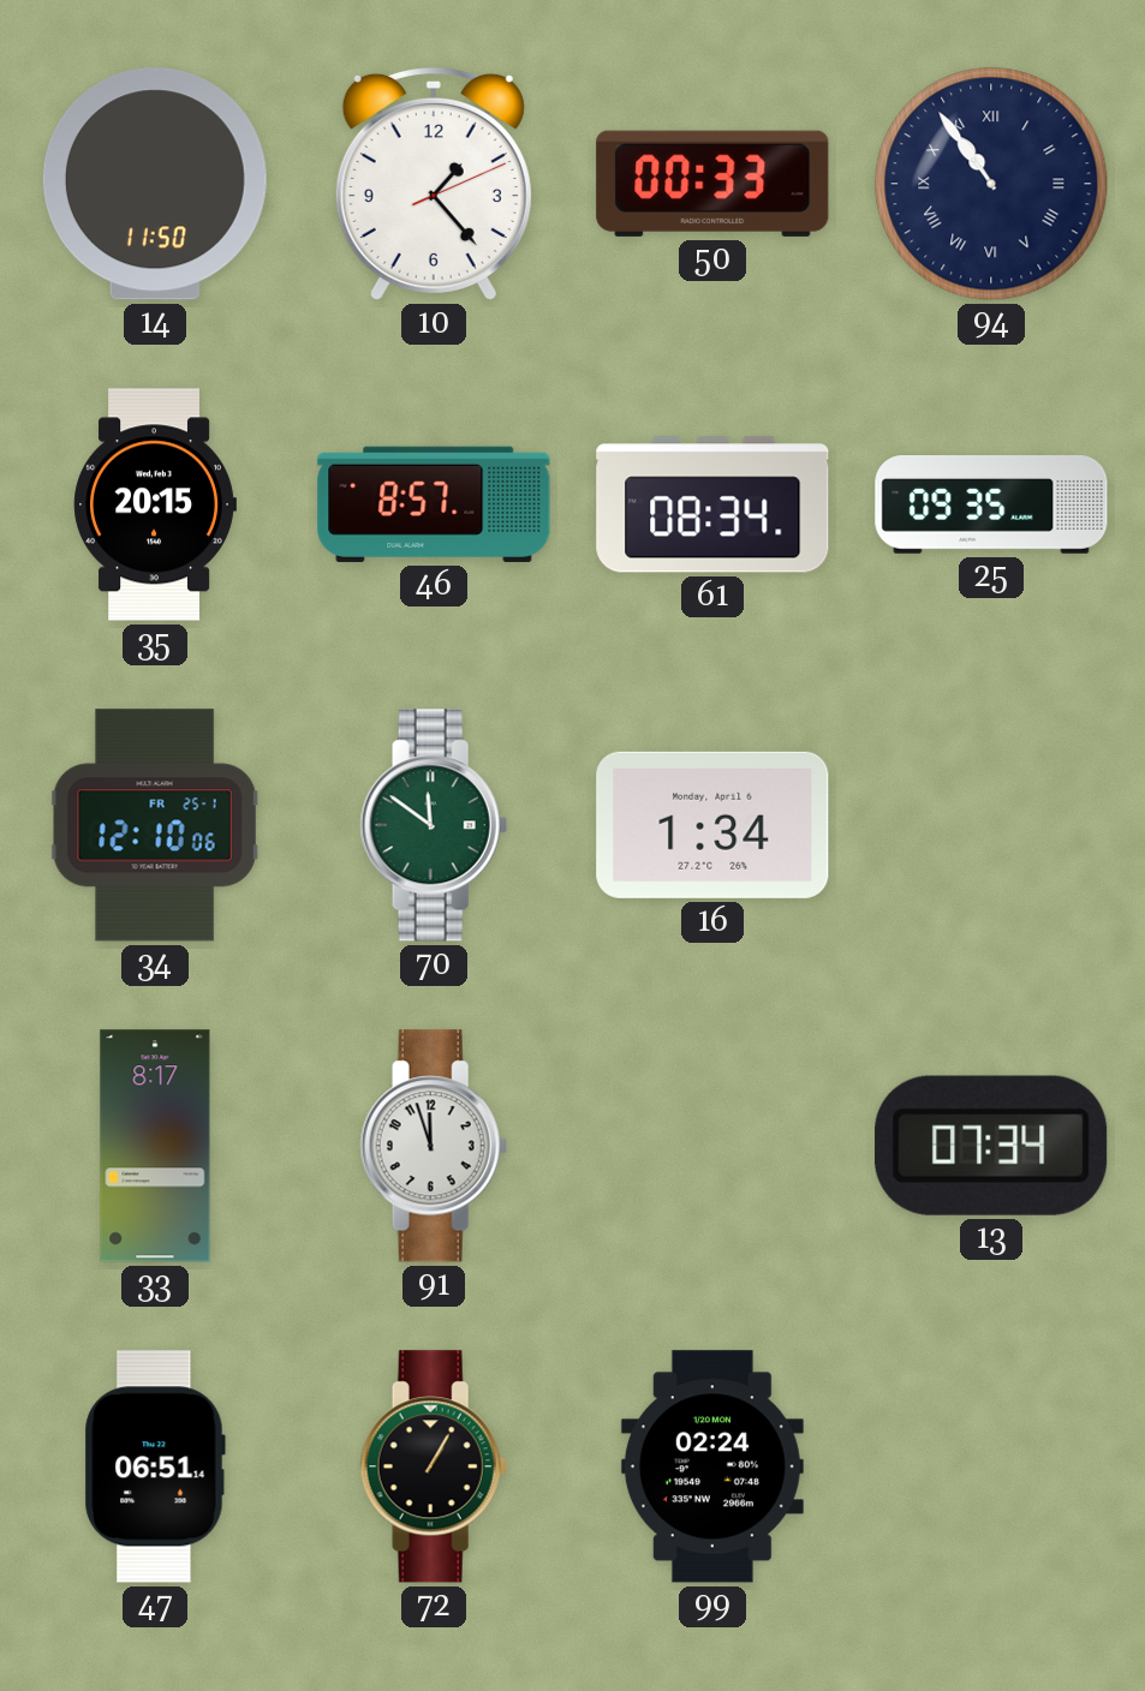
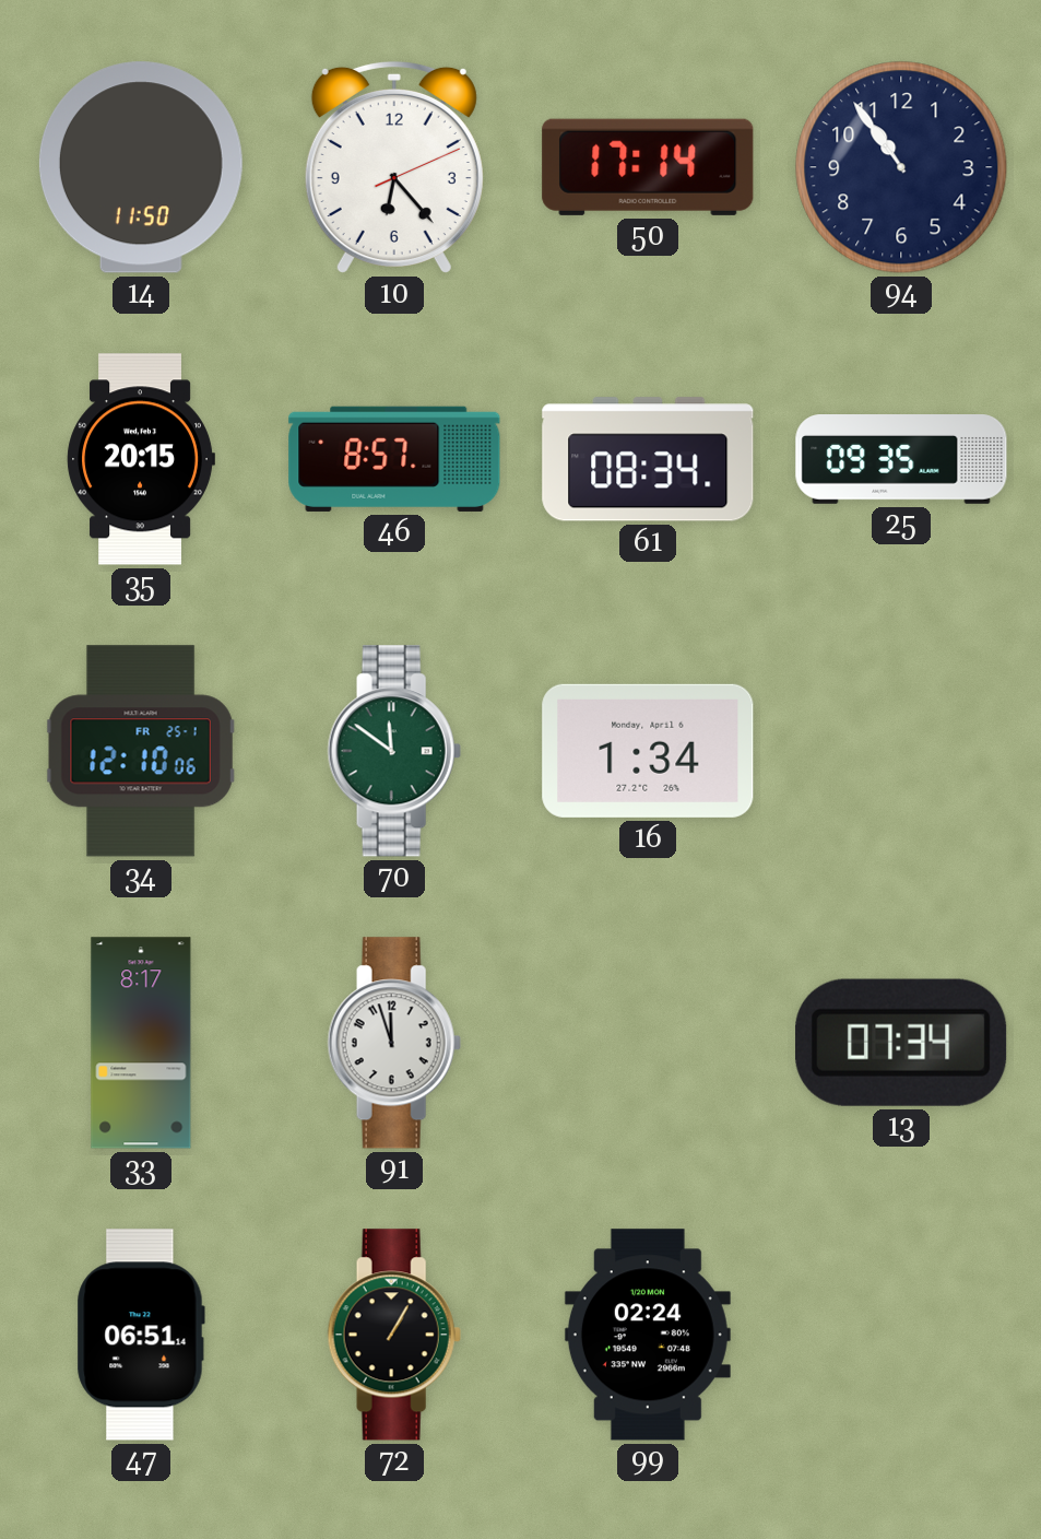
10: 1:23 -> 6:23
50: 00:33 -> 17:14
94 numerals: Roman -> Arabic
